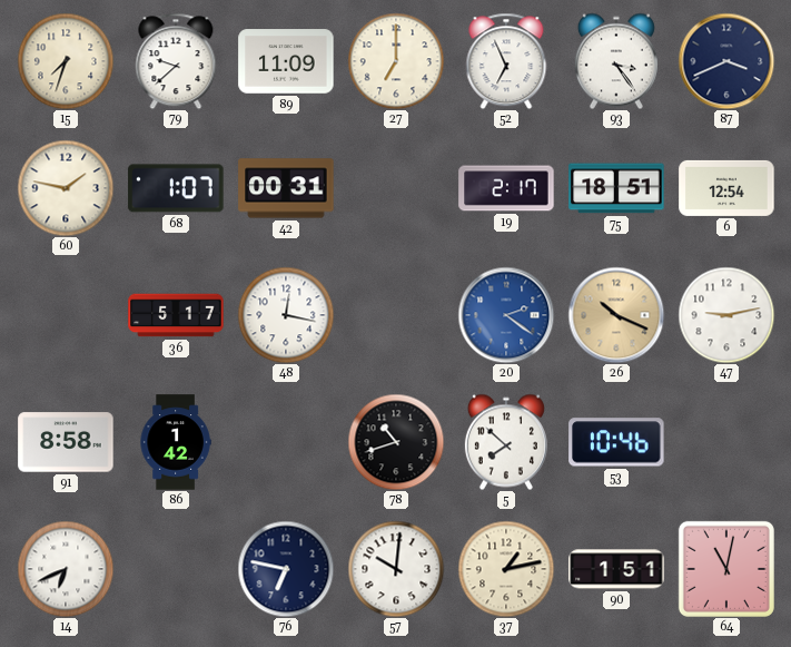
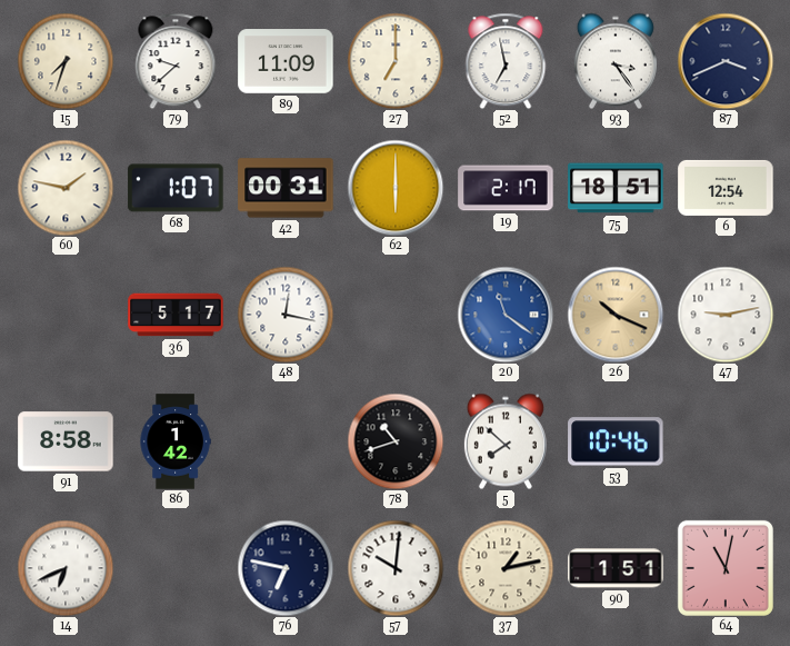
52: 6:56 -> 6:58
62: none -> 6:00
20: 2:21 -> 11:21
